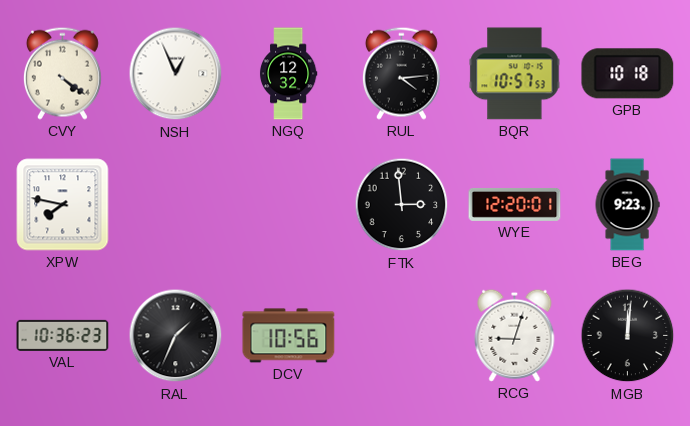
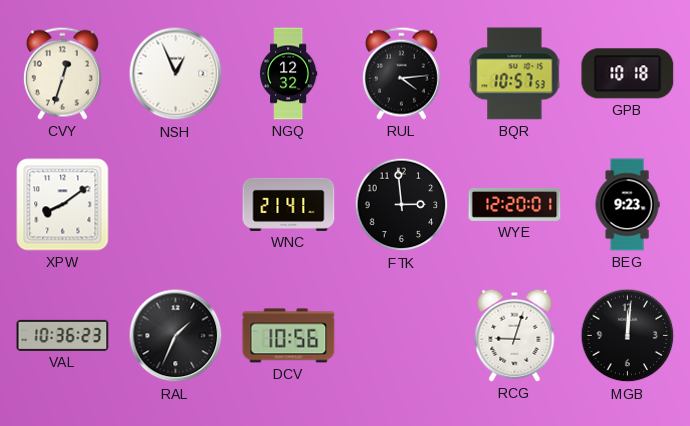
CVY: 4:21 -> 12:33
XPW: 7:47 -> 8:09
WNC: none -> 21:41
